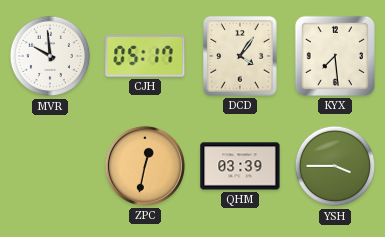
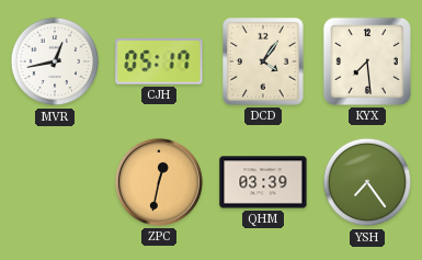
MVR: 9:59 -> 12:43
YSH: 3:45 -> 7:24
